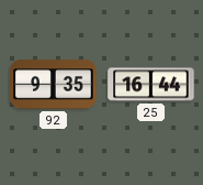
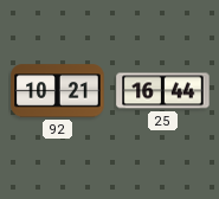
92: 9:35 -> 10:21
